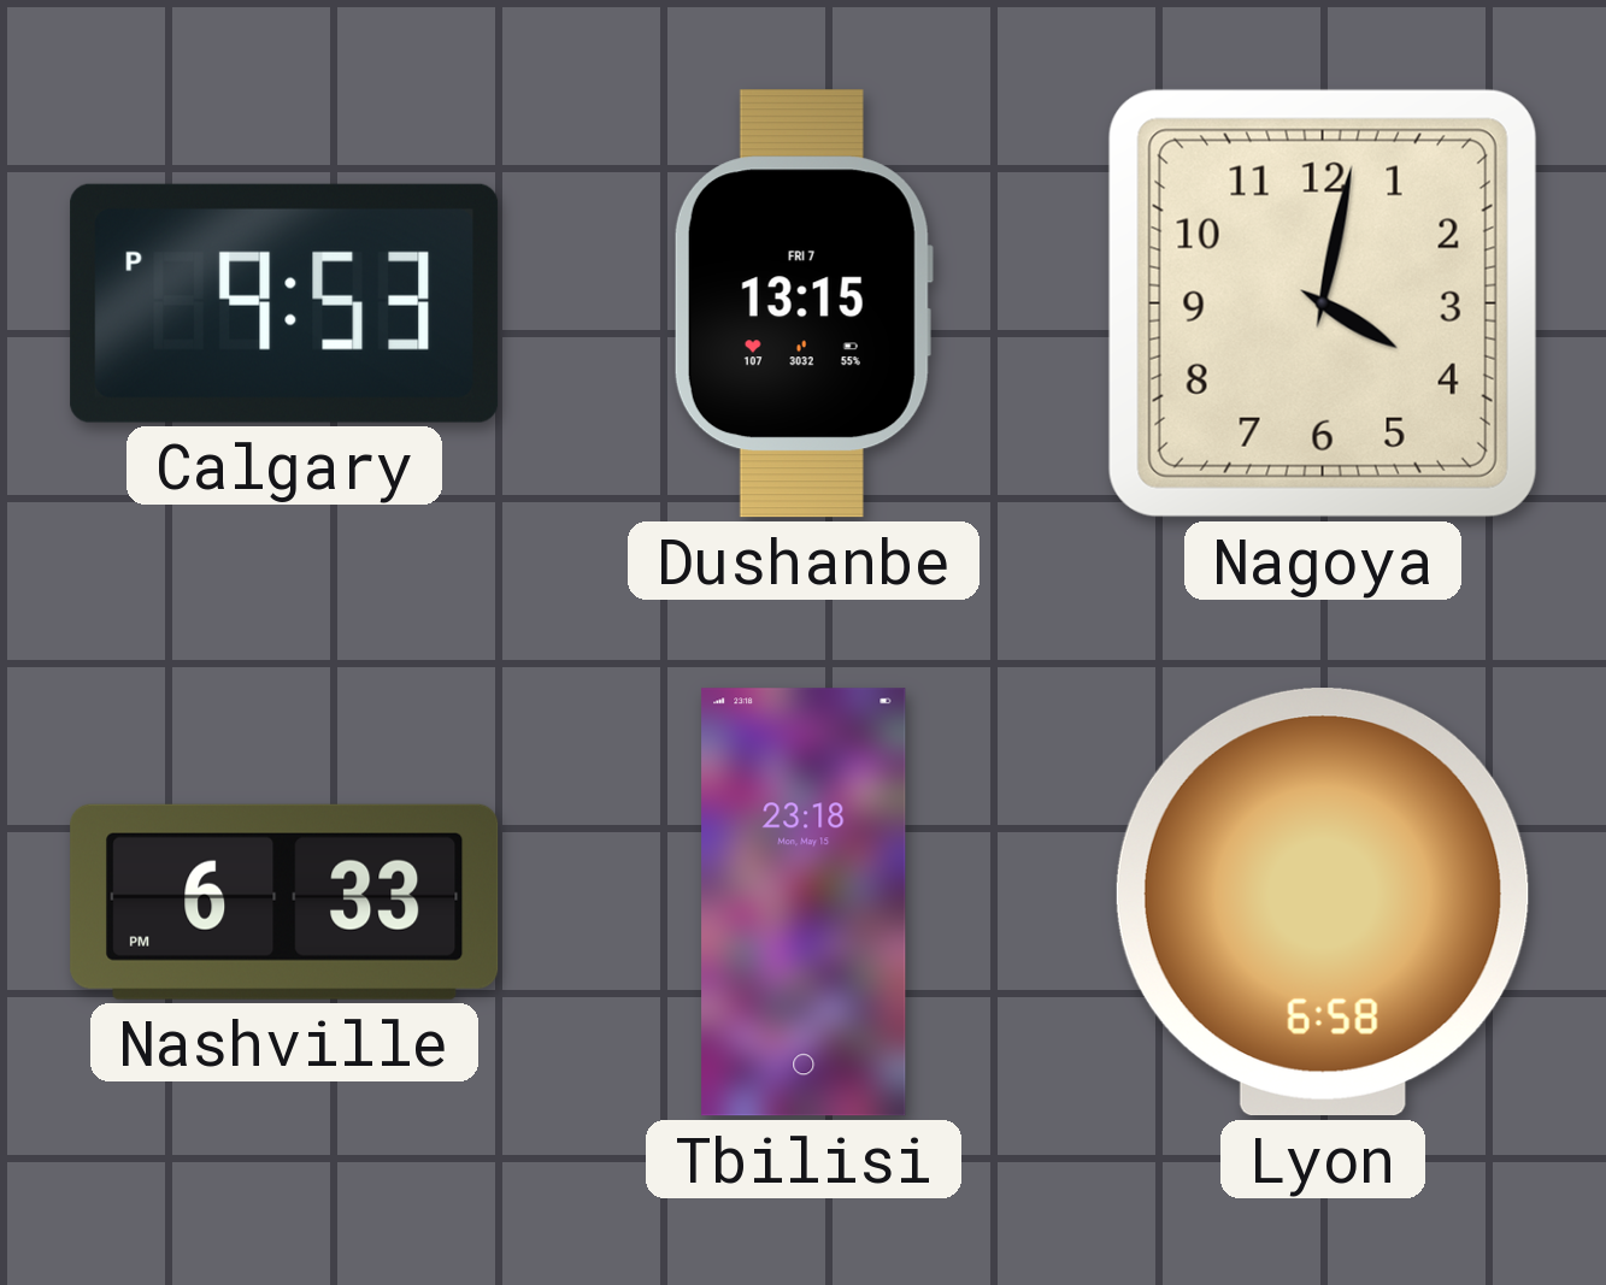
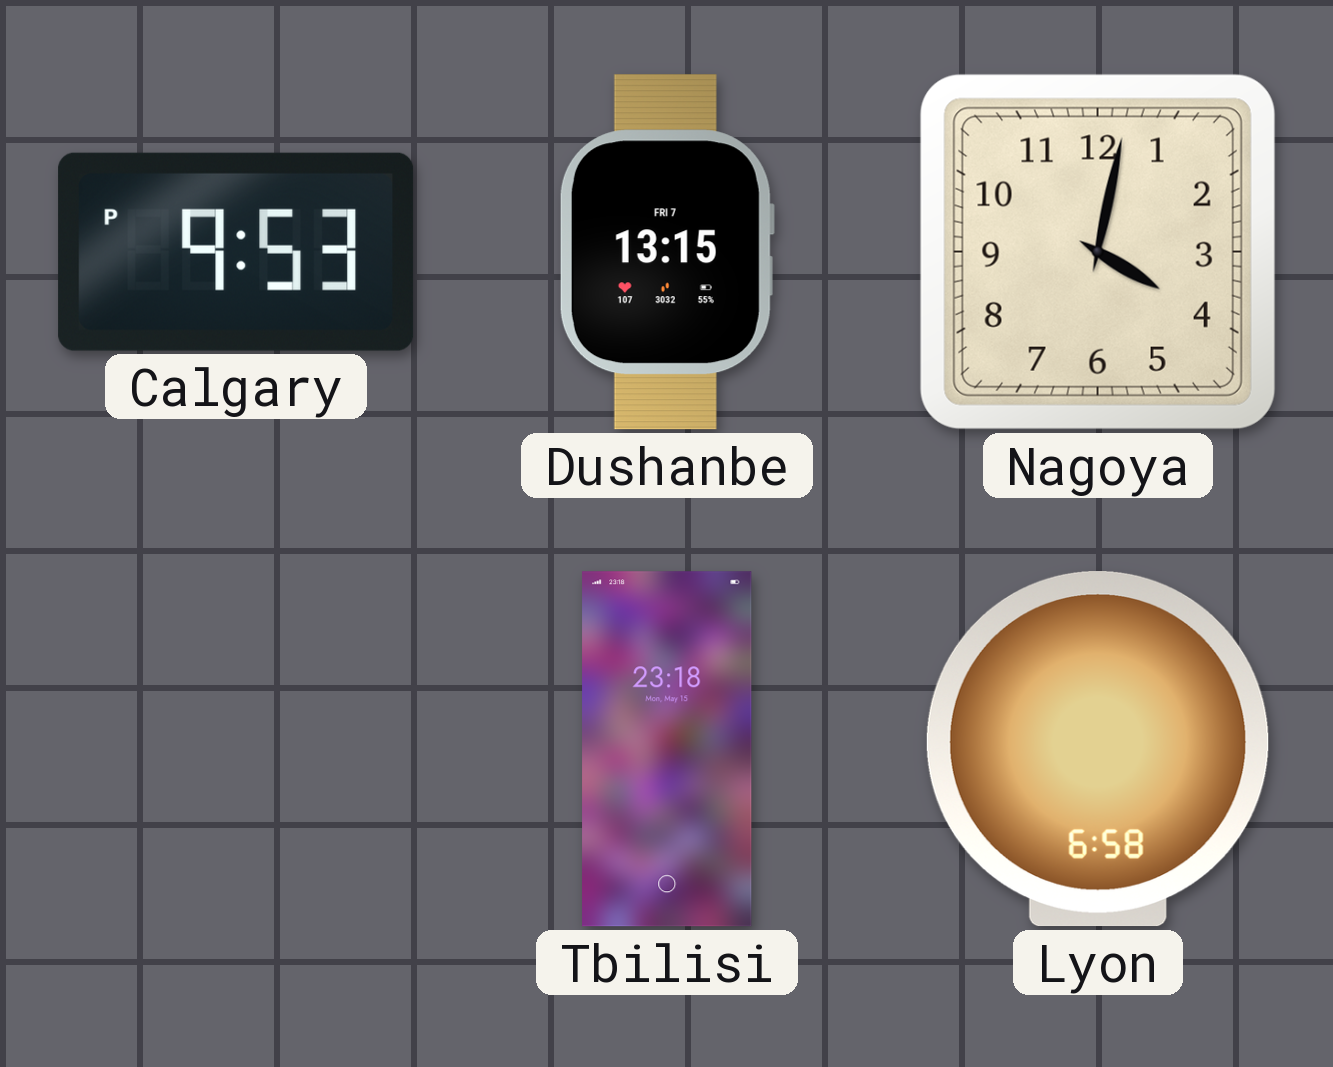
Nashville: 6:33 -> none
